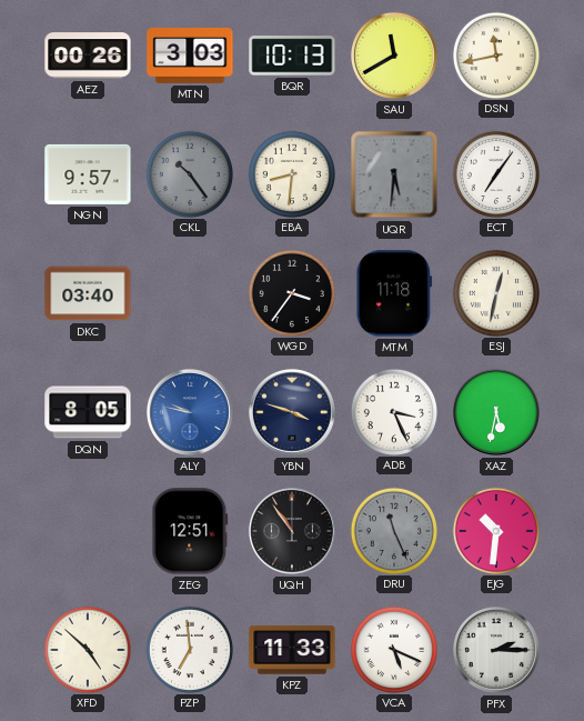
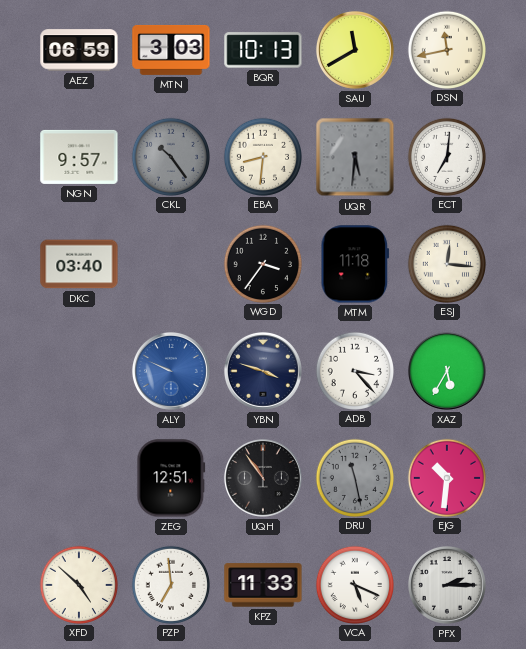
AEZ: 00:26 -> 06:59
ECT: 7:06 -> 7:01
ESJ: 12:32 -> 12:16
DQN: 8:05 -> none
ALY: 9:47 -> 9:49
ADB: 3:26 -> 3:23
XAZ: 5:32 -> 5:35
DRU: 11:26 -> 11:28
